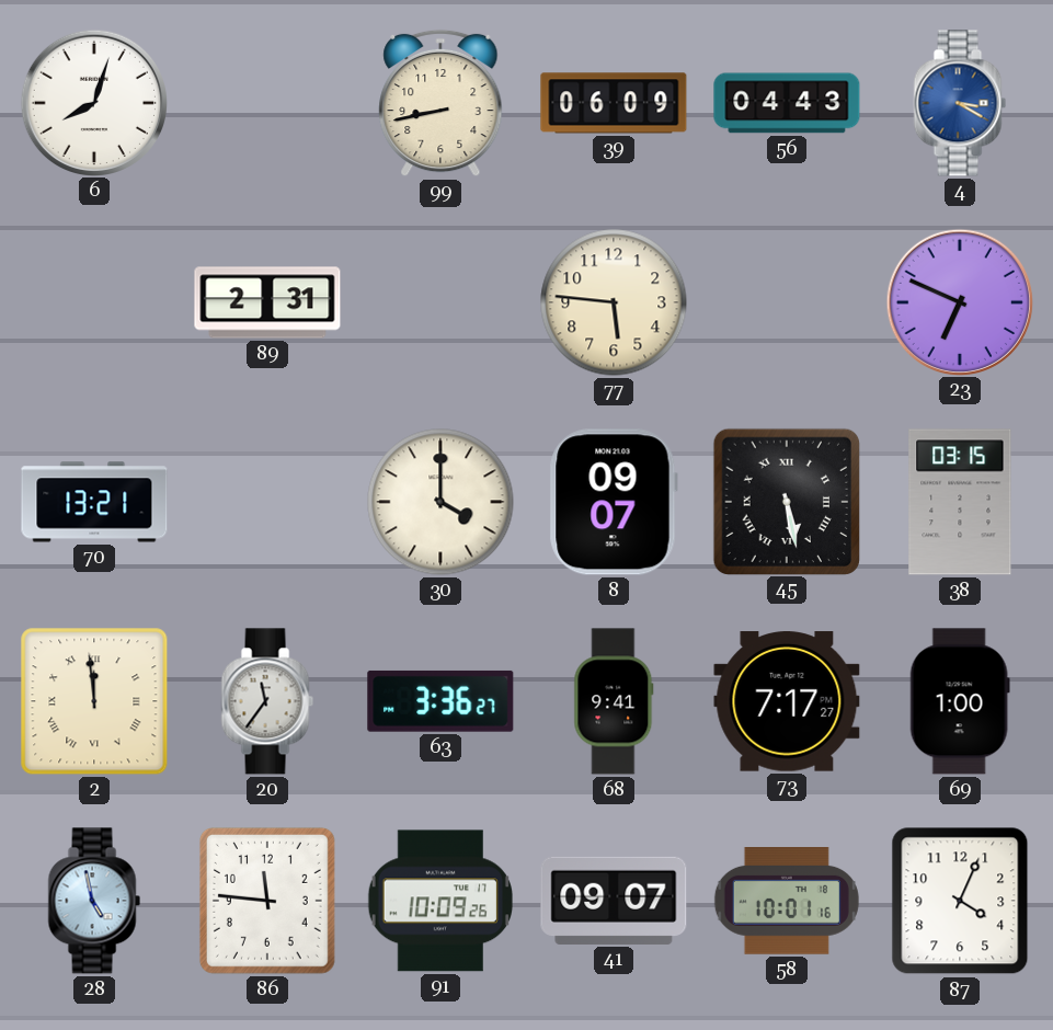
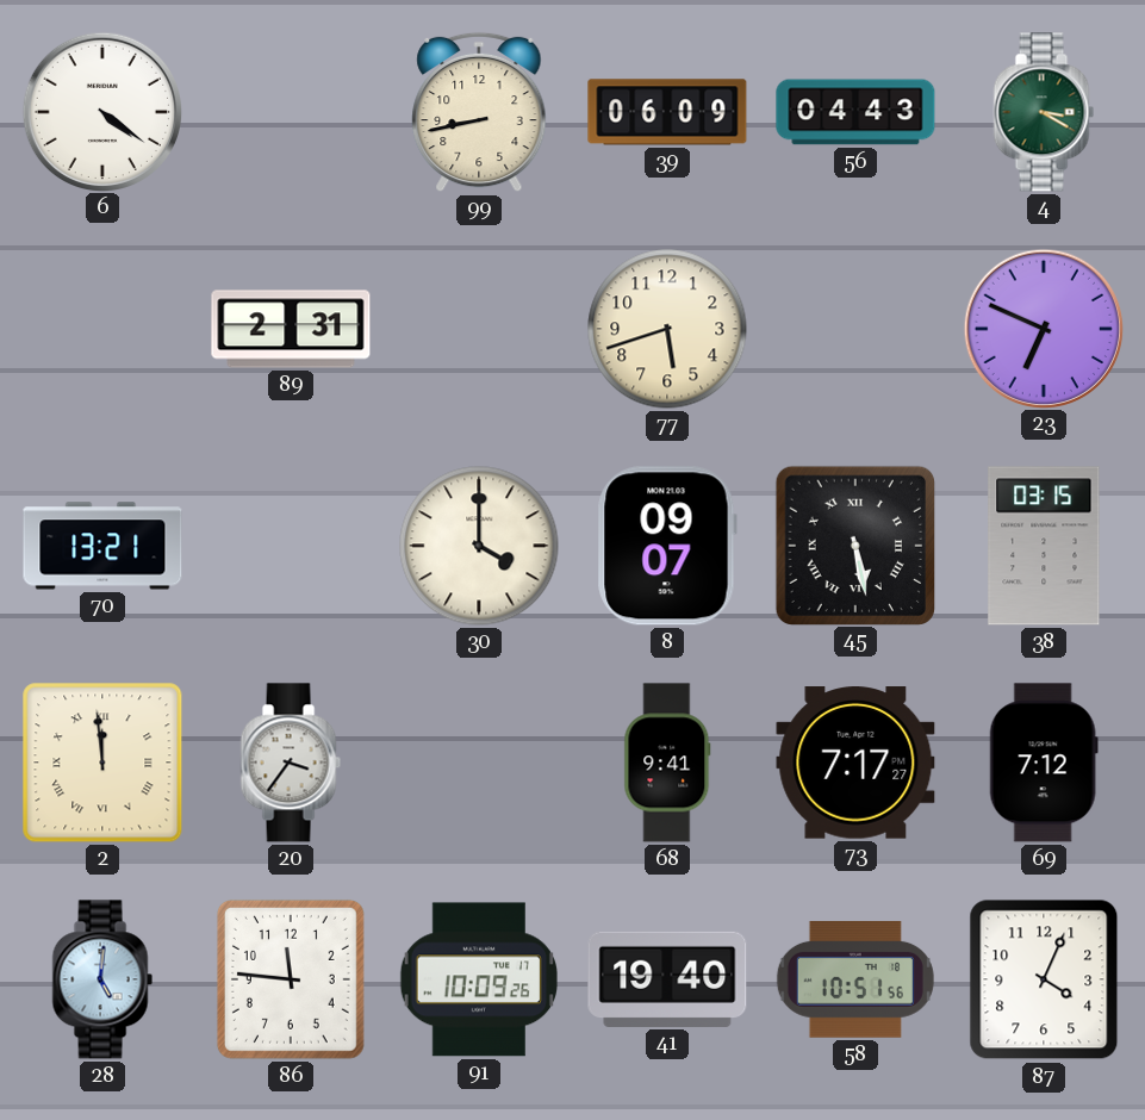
6: 8:03 -> 4:21
4 dial: blue -> green
77: 5:46 -> 5:42
20: 11:36 -> 3:36
63: 3:36 -> none
69: 1:00 -> 7:12
28: 4:58 -> 5:01
41: 09:07 -> 19:40
58: 10:01 -> 10:51
